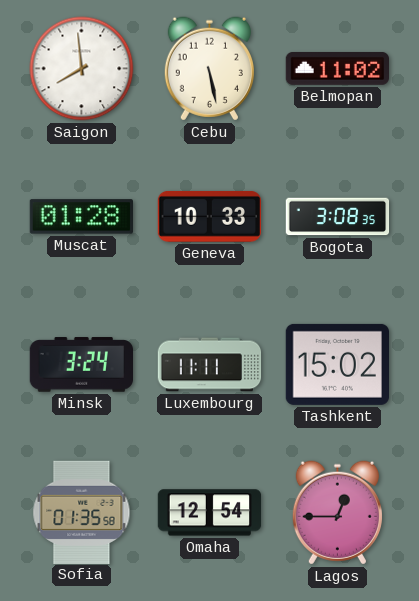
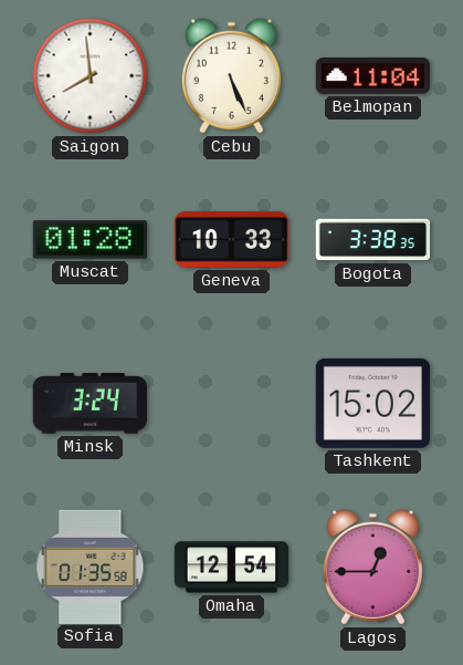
Cebu: 5:28 -> 5:26
Belmopan: 11:02 -> 11:04
Bogota: 3:08 -> 3:38
Luxembourg: 11:11 -> none
